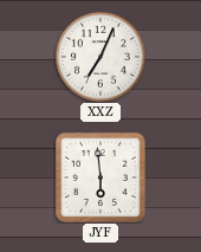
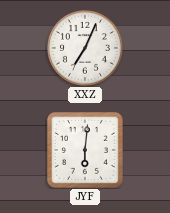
JYF: 5:59 -> 6:01
